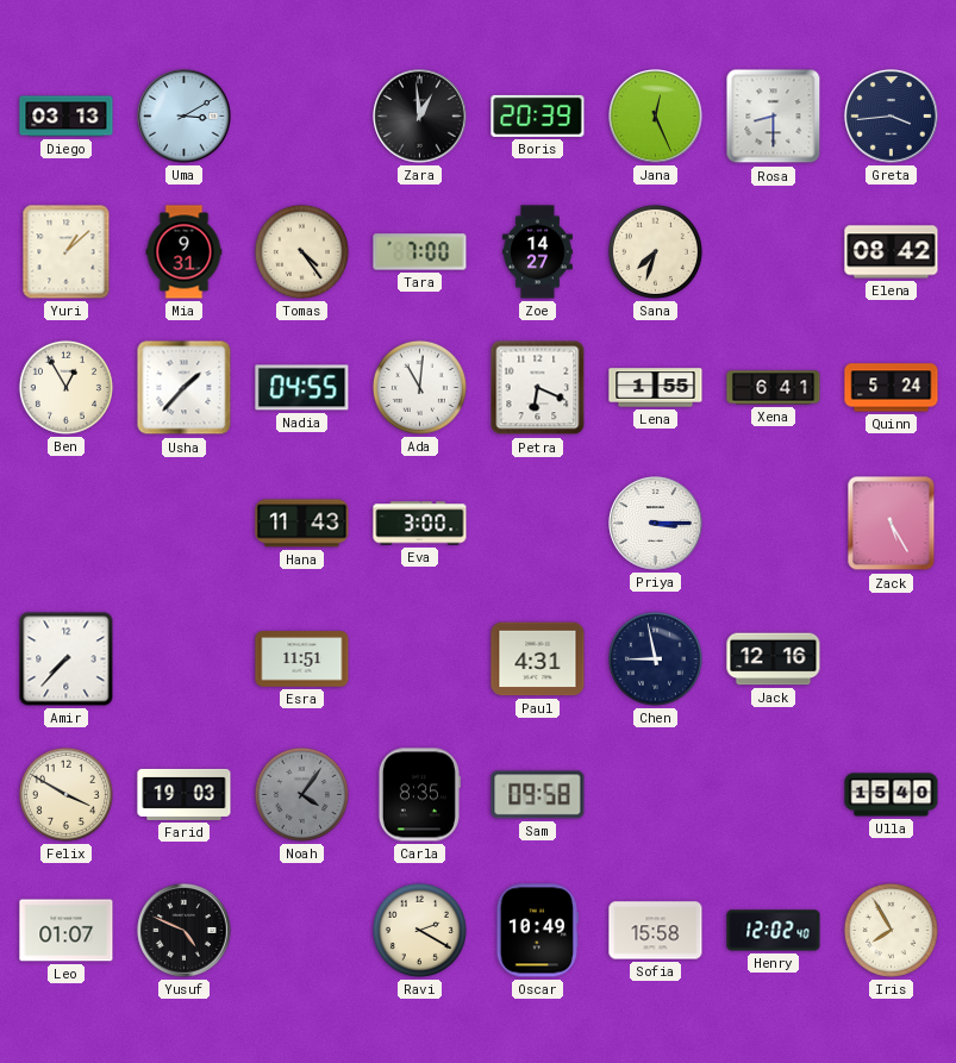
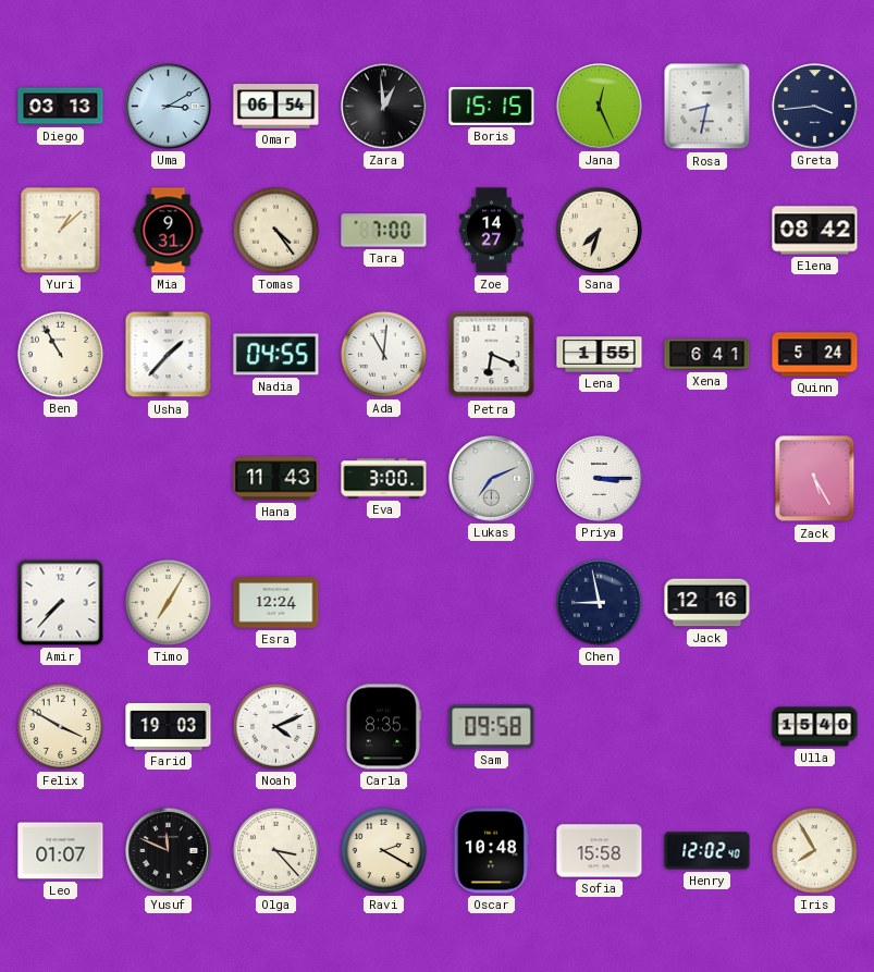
Omar: none -> 06:54
Boris: 20:39 -> 15:15
Rosa: 8:30 -> 8:32
Ben: 12:55 -> 10:55
Lukas: none -> 7:11
Timo: none -> 7:05
Esra: 11:51 -> 12:24
Paul: 4:31 -> none
Noah: 4:06 -> 4:11
Noah dial: grey -> white
Yusuf: 4:49 -> 11:49
Olga: none -> 3:23
Oscar: 10:49 -> 10:48
